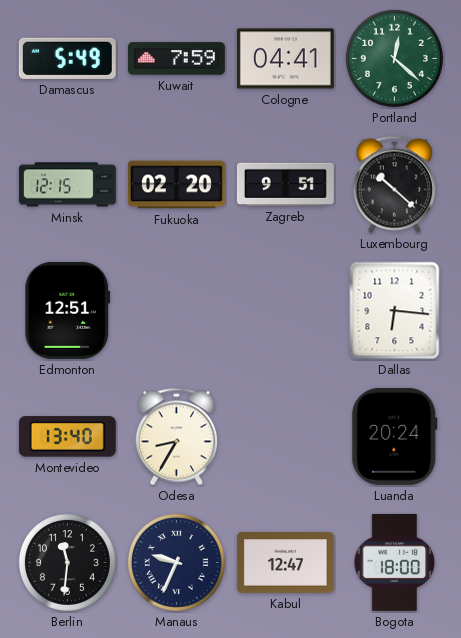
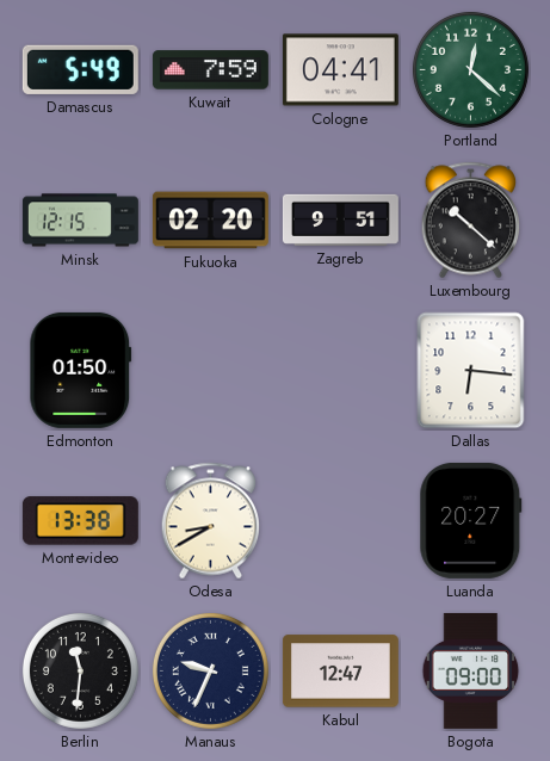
Edmonton: 12:51 -> 01:50
Montevideo: 13:40 -> 13:38
Odesa: 8:35 -> 8:40
Luanda: 20:24 -> 20:27
Bogota: 18:00 -> 09:00
